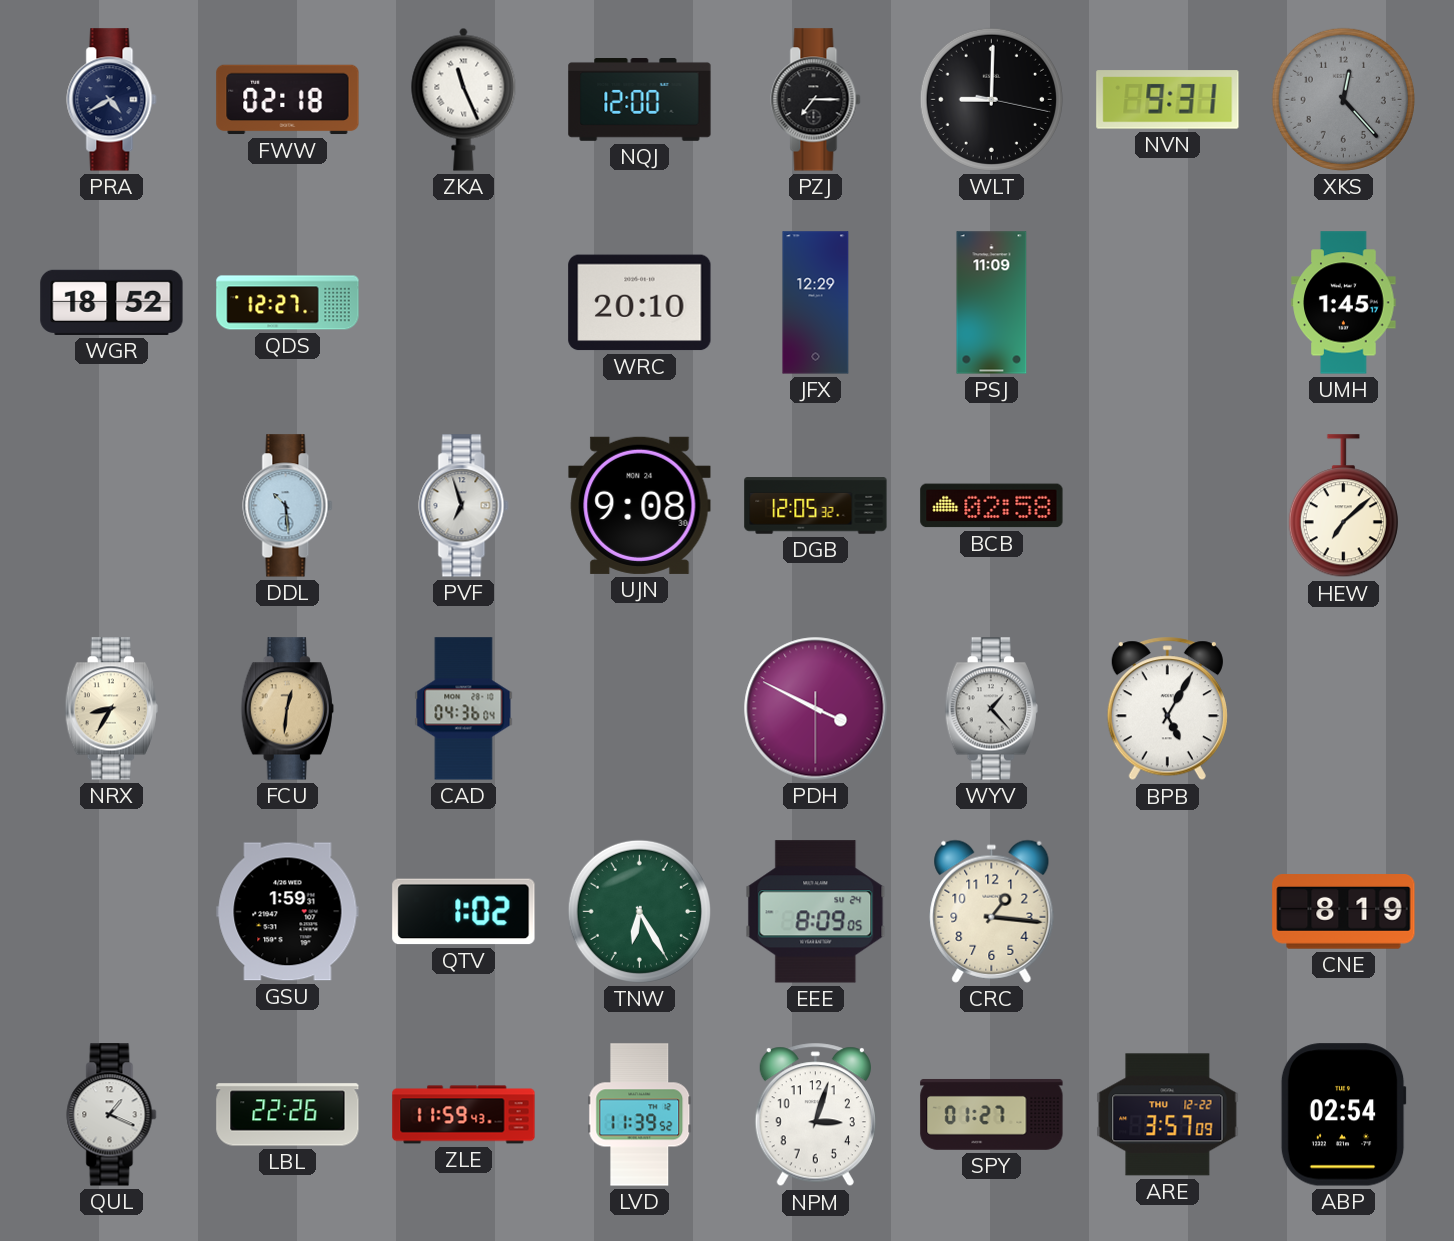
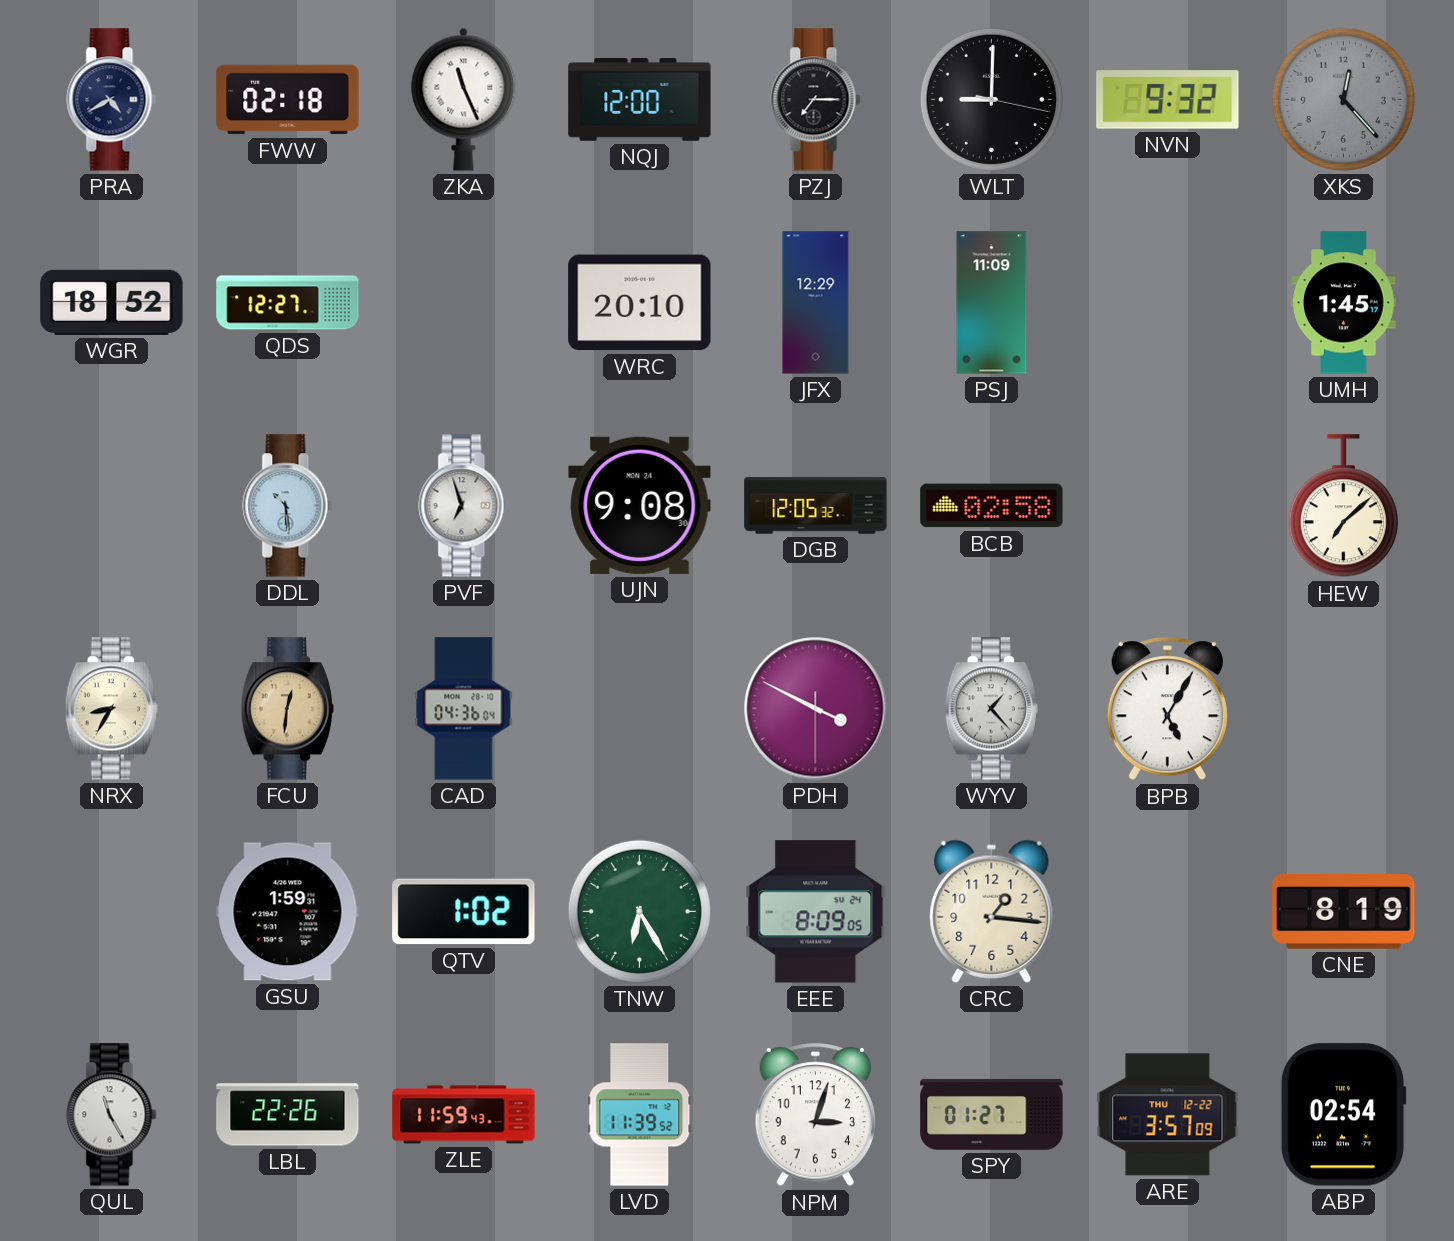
NVN: 9:31 -> 9:32
QUL: 1:19 -> 11:25
